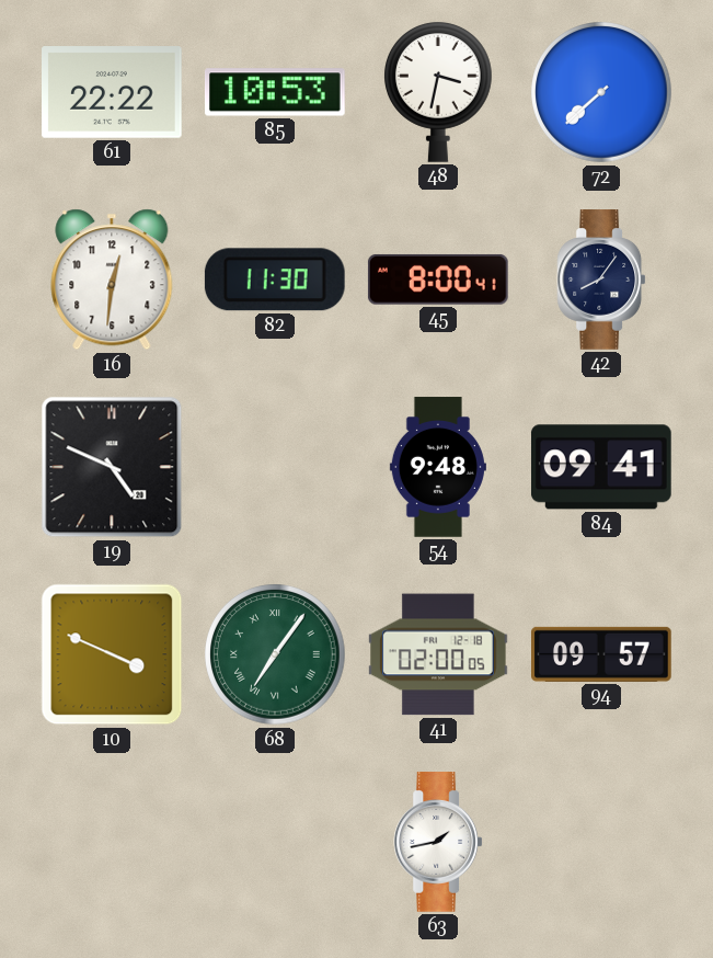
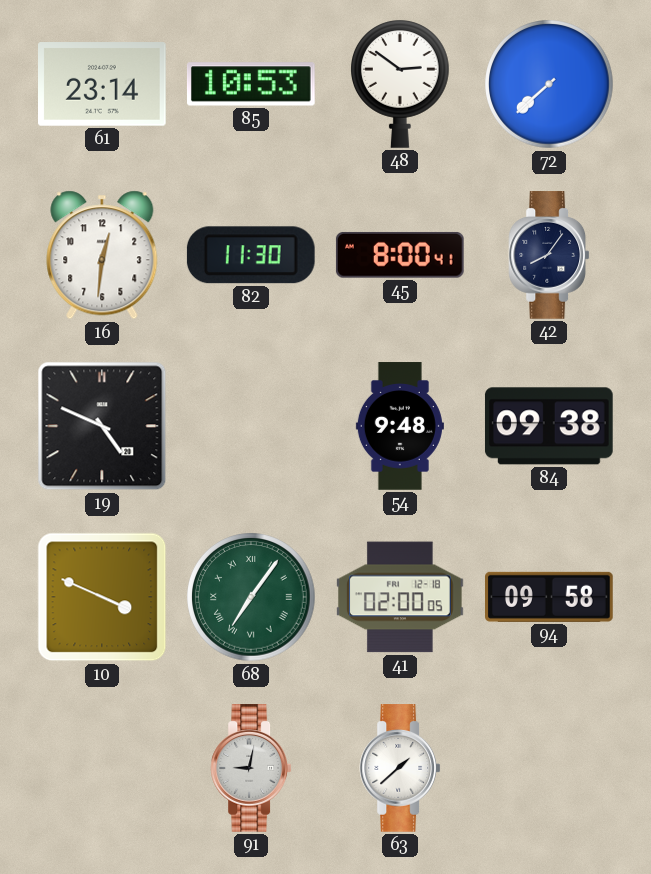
61: 22:22 -> 23:14
48: 3:32 -> 2:51
84: 09:41 -> 09:38
94: 09:57 -> 09:58
91: none -> 9:02
63: 1:43 -> 1:38
